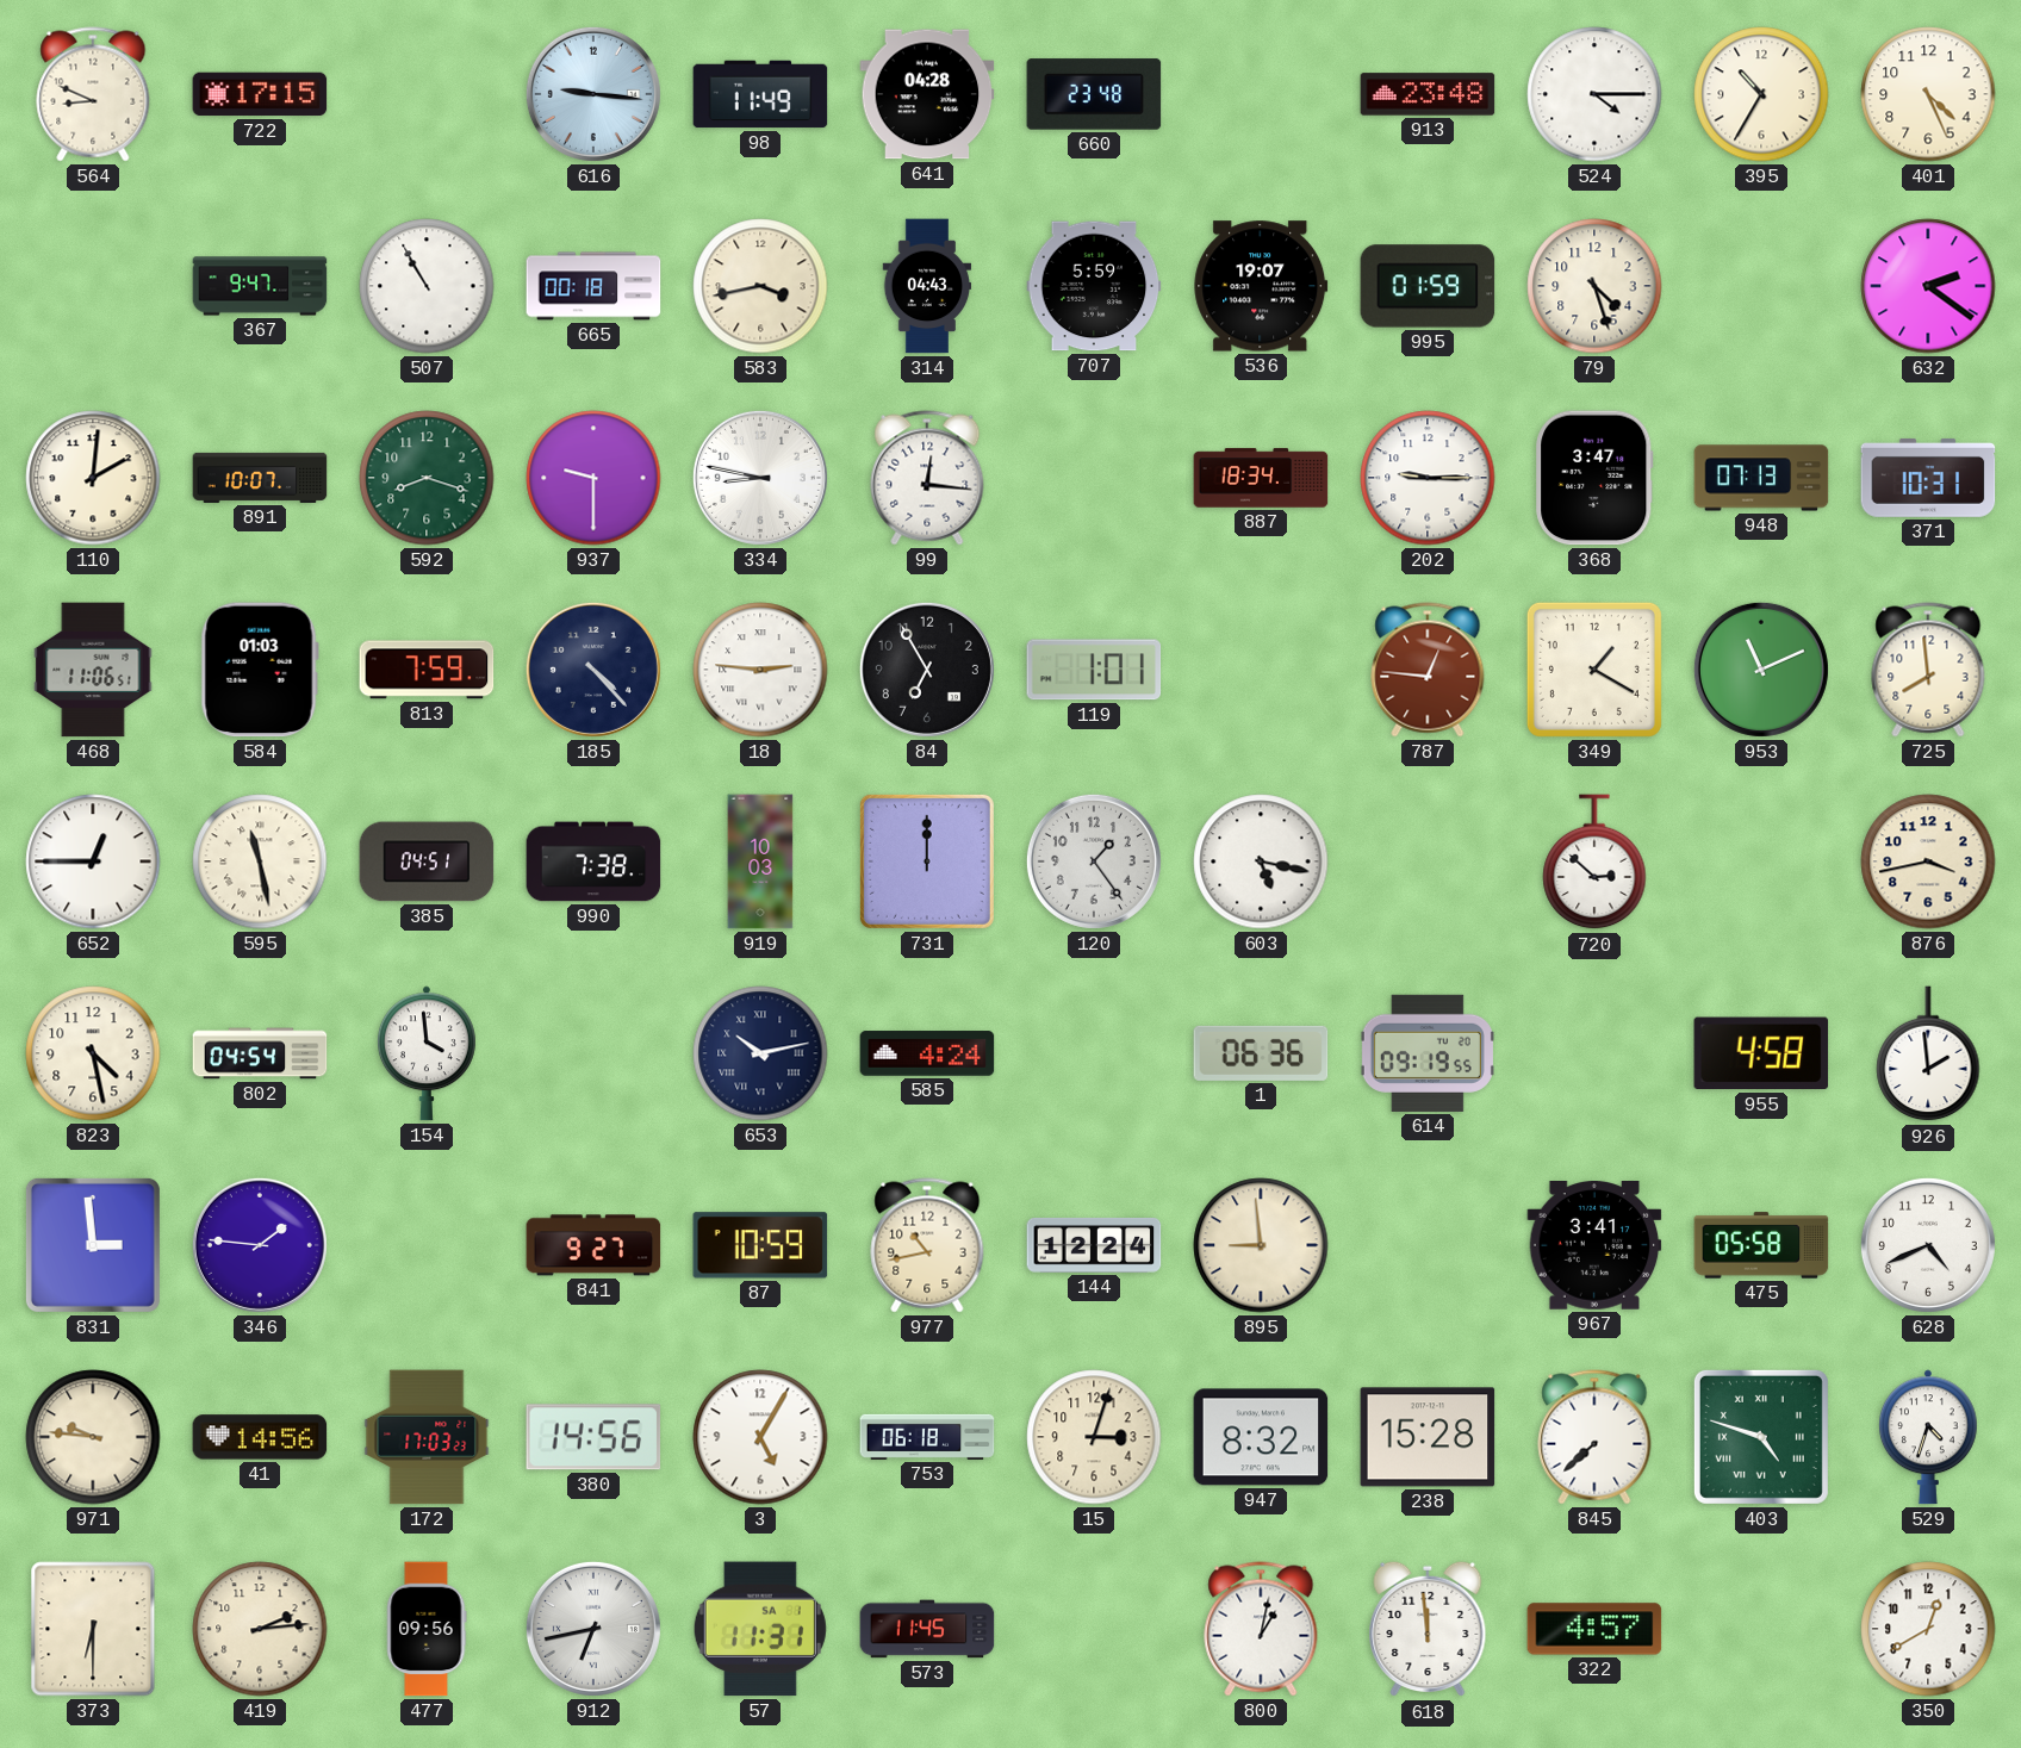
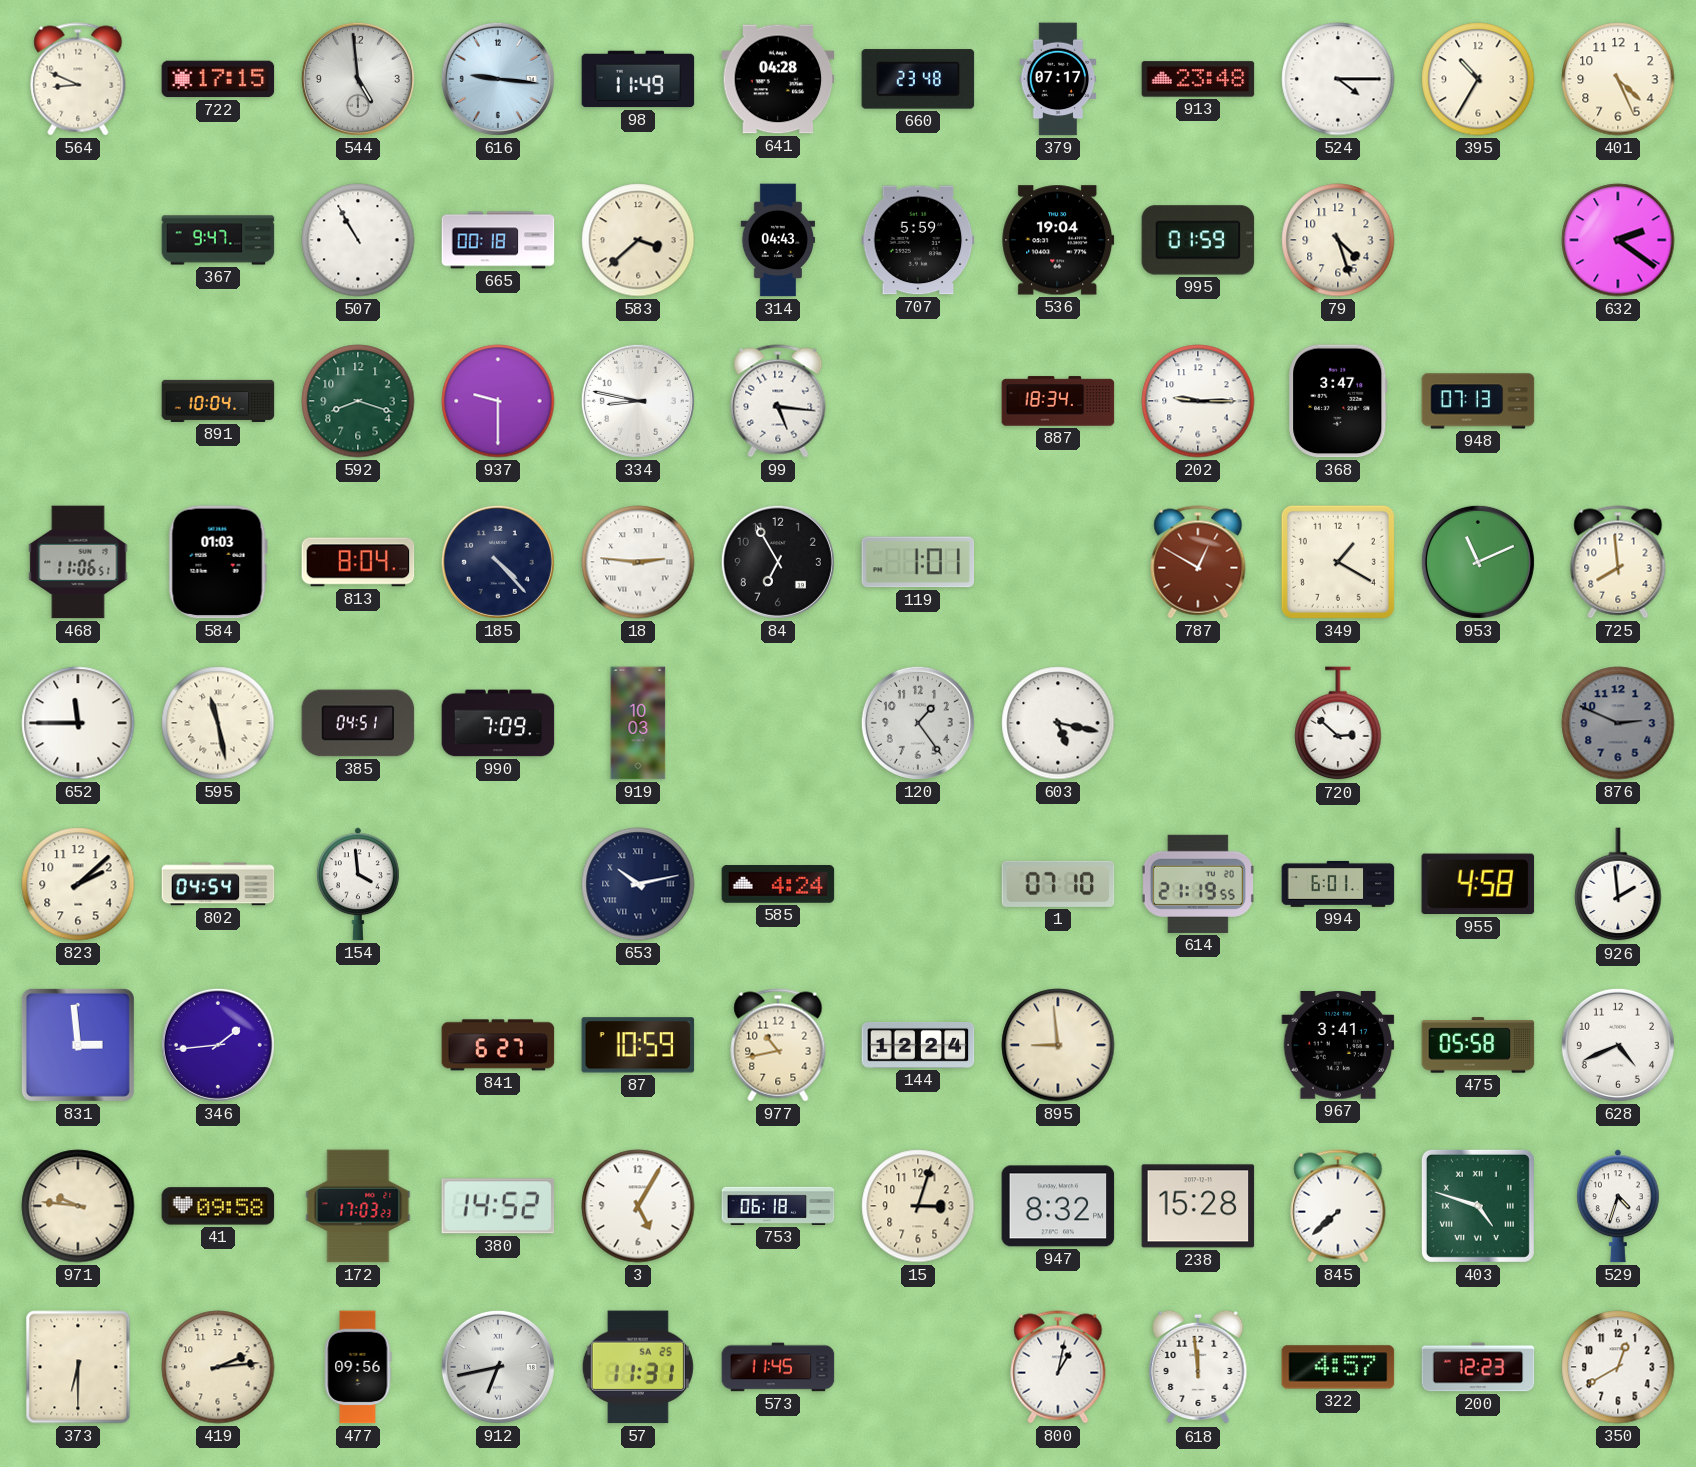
544: none -> 4:59
379: none -> 07:17
583: 3:43 -> 3:38
536: 19:07 -> 19:04
110: 2:01 -> none
891: 10:07 -> 10:04
99: 12:16 -> 5:16
371: 10:31 -> none
813: 7:59 -> 8:04
787: 12:46 -> 12:50
652: 12:45 -> 11:45
990: 7:38 -> 7:09
731: 12:00 -> none
876: 3:43 -> 2:49
876 dial: cream -> grey
823: 4:28 -> 2:08
1: 06:36 -> 07:10
614: 09:19 -> 21:19
994: none -> 6:01
346: 1:46 -> 1:44
841: 9:27 -> 6:27
41: 14:56 -> 09:58
380: 14:56 -> 14:52
57 date: SA 1 -> SA 25
200: none -> 12:23
